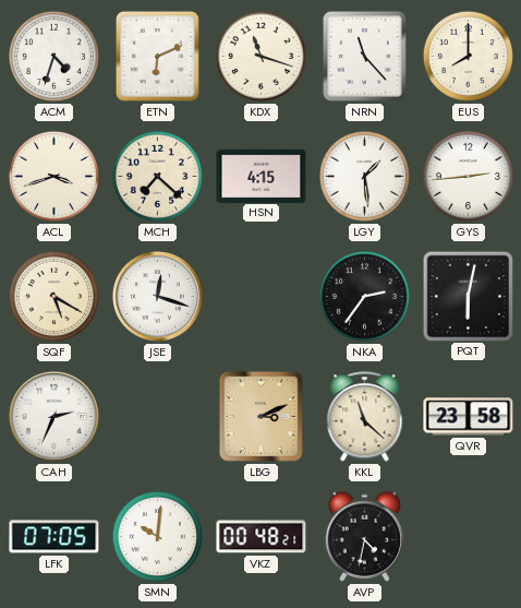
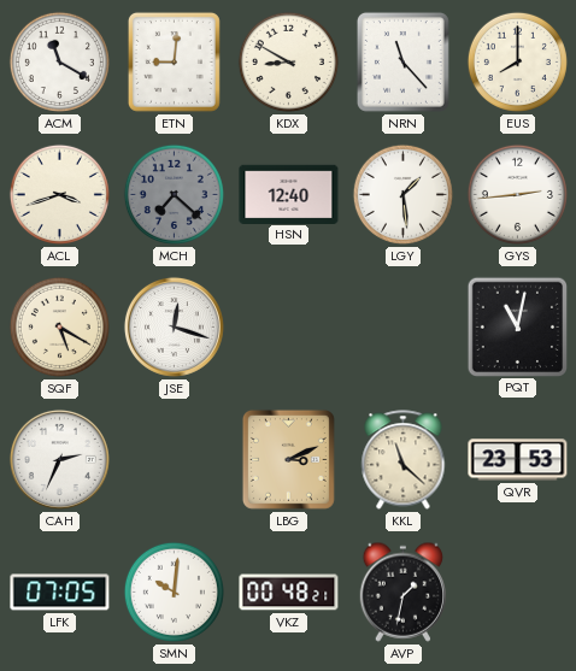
ACM: 4:33 -> 11:20
ETN: 6:11 -> 9:01
KDX: 11:18 -> 8:50
MCH dial: cream -> grey
HSN: 4:15 -> 12:40
NKA: 2:36 -> none
PQT: 6:02 -> 11:02
QVR: 23:58 -> 23:53
AVP: 4:32 -> 1:32
